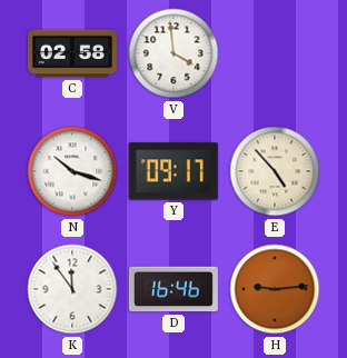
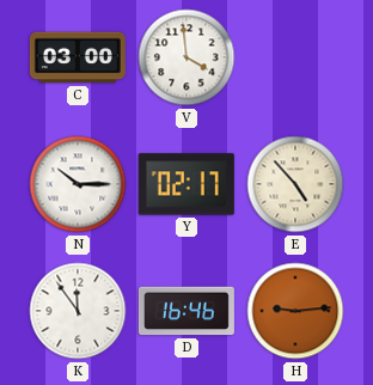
C: 02:58 -> 03:00
N: 10:18 -> 10:15
Y: 09:17 -> 02:17
